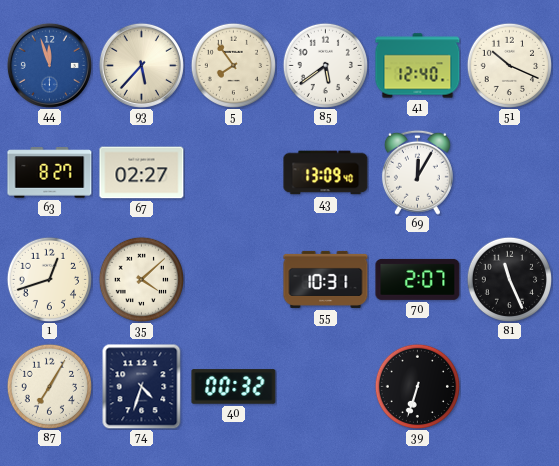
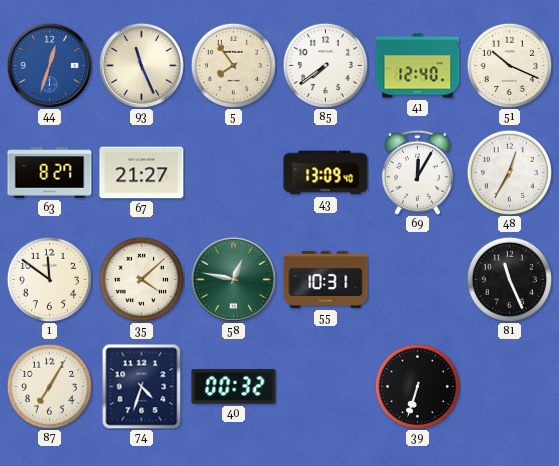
44: 11:57 -> 12:33
93: 5:37 -> 11:26
85: 5:39 -> 7:39
67: 02:27 -> 21:27
48: none -> 12:35
1: 12:42 -> 11:51
58: none -> 12:47
70: 2:07 -> none
